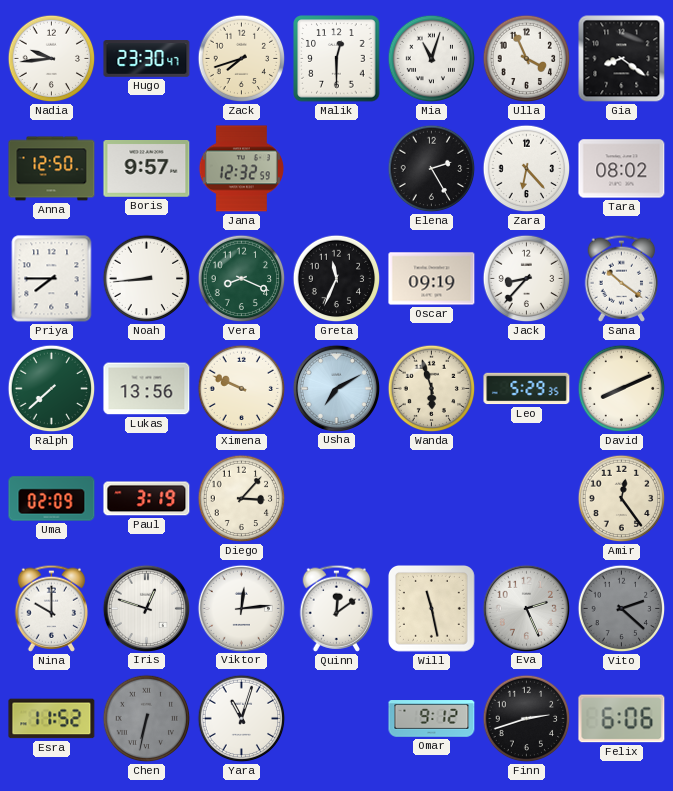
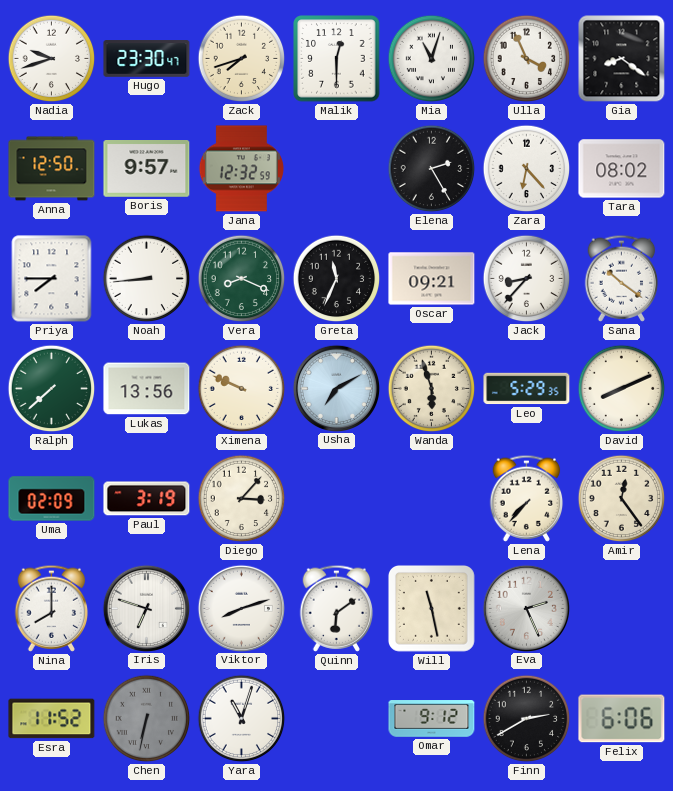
Nadia: 9:44 -> 9:42
Oscar: 09:19 -> 09:21
Lena: none -> 7:37
Nina: 10:00 -> 8:00
Iris: 12:48 -> 6:48
Viktor: 12:14 -> 8:12
Quinn: 12:09 -> 6:09
Vito: 2:22 -> none
Finn: 2:42 -> 2:40
